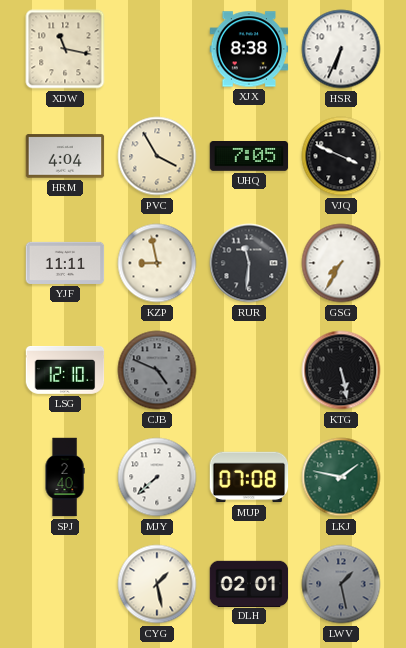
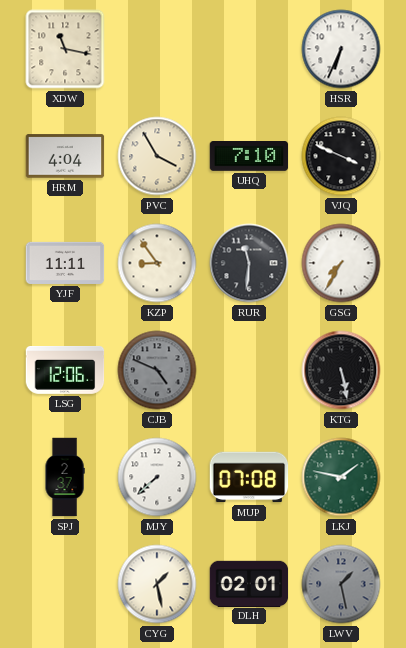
XJX: 8:38 -> none
UHQ: 7:05 -> 7:10
KZP: 8:58 -> 8:54
LSG: 12:10 -> 12:06
SPJ: 2:40 -> 2:37
